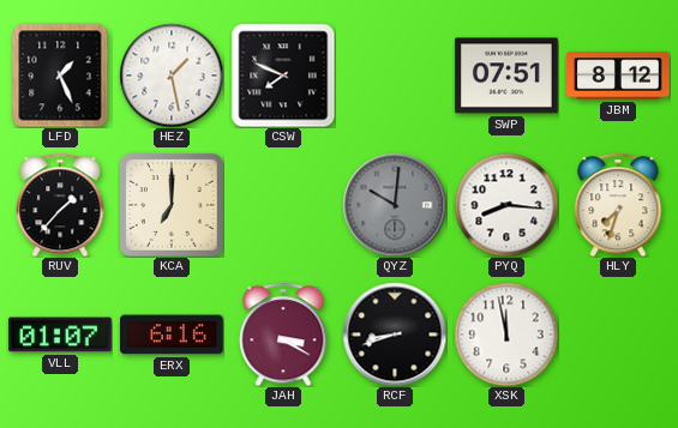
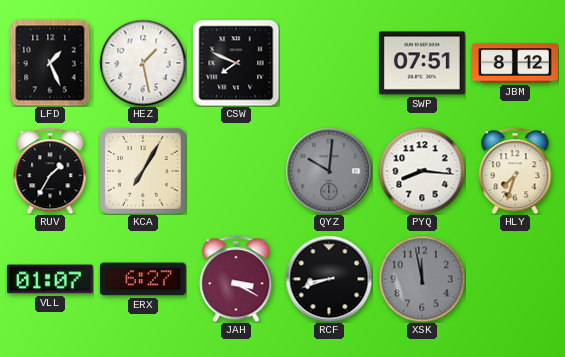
RUV: 1:37 -> 1:35
KCA: 7:00 -> 7:05
ERX: 6:16 -> 6:27
XSK dial: white -> grey
